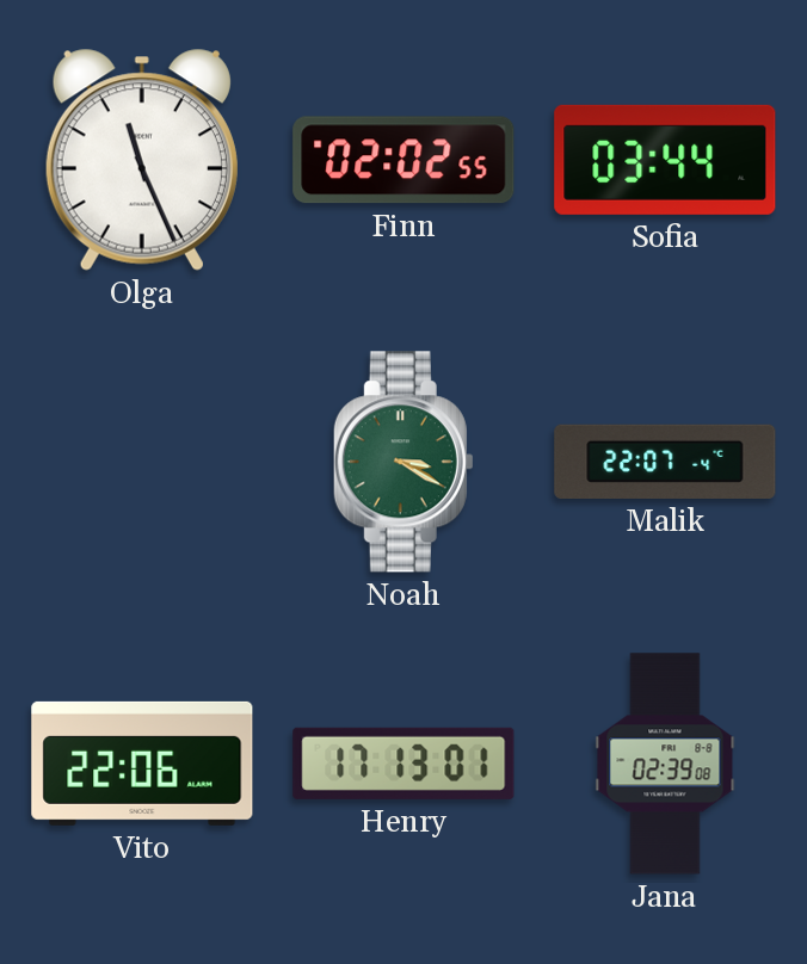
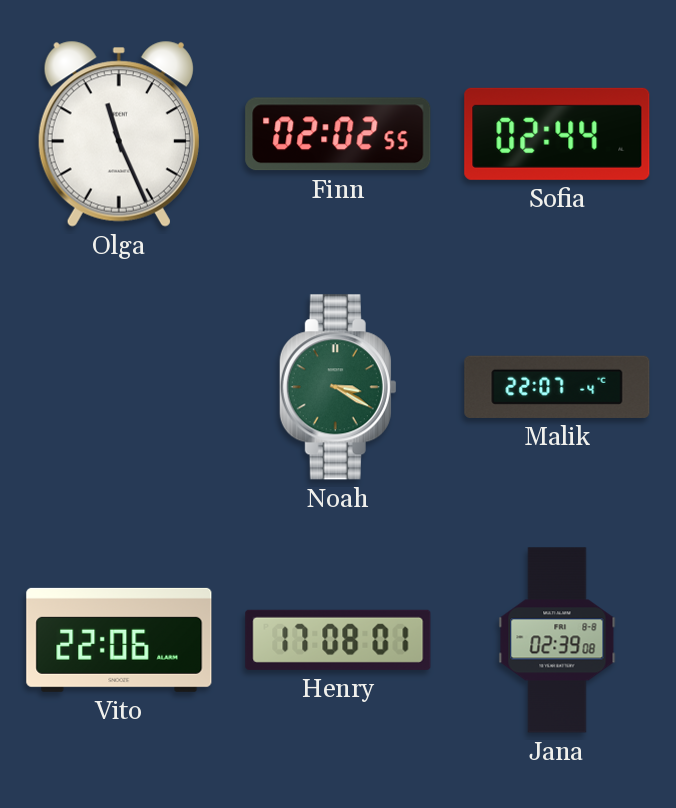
Sofia: 03:44 -> 02:44
Henry: 17:13 -> 17:08
